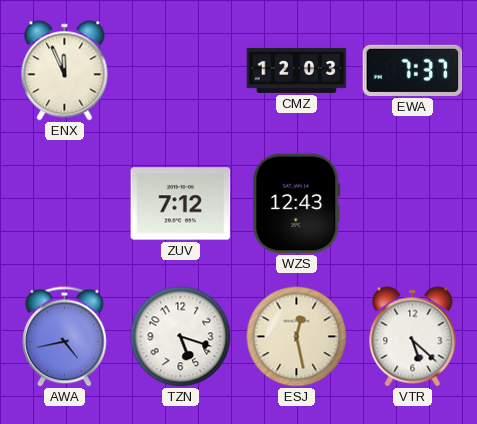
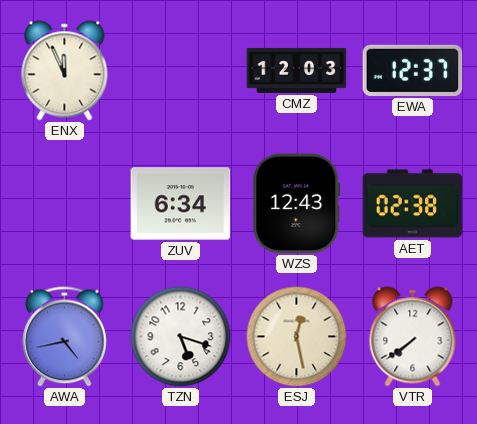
EWA: 7:37 -> 12:37
ZUV: 7:12 -> 6:34
AET: none -> 02:38
VTR: 5:22 -> 7:39
